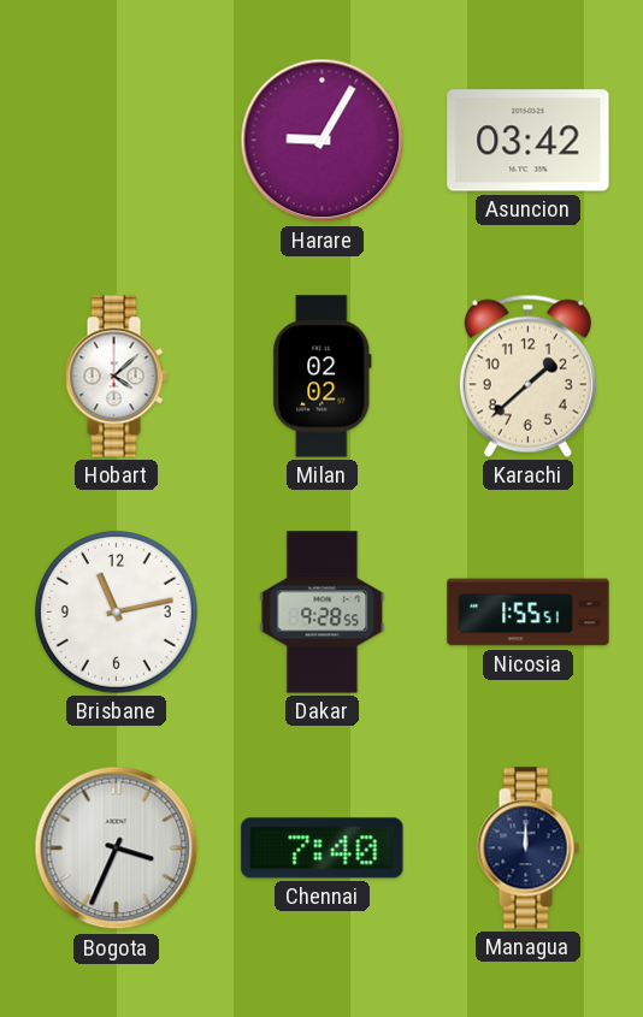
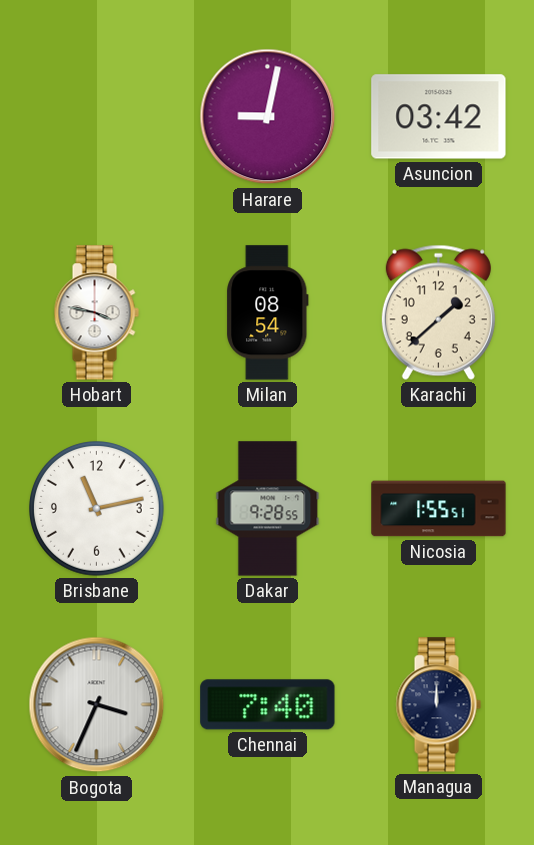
Harare: 9:05 -> 9:02
Hobart: 4:08 -> 3:47
Milan: 02:02 -> 08:54
